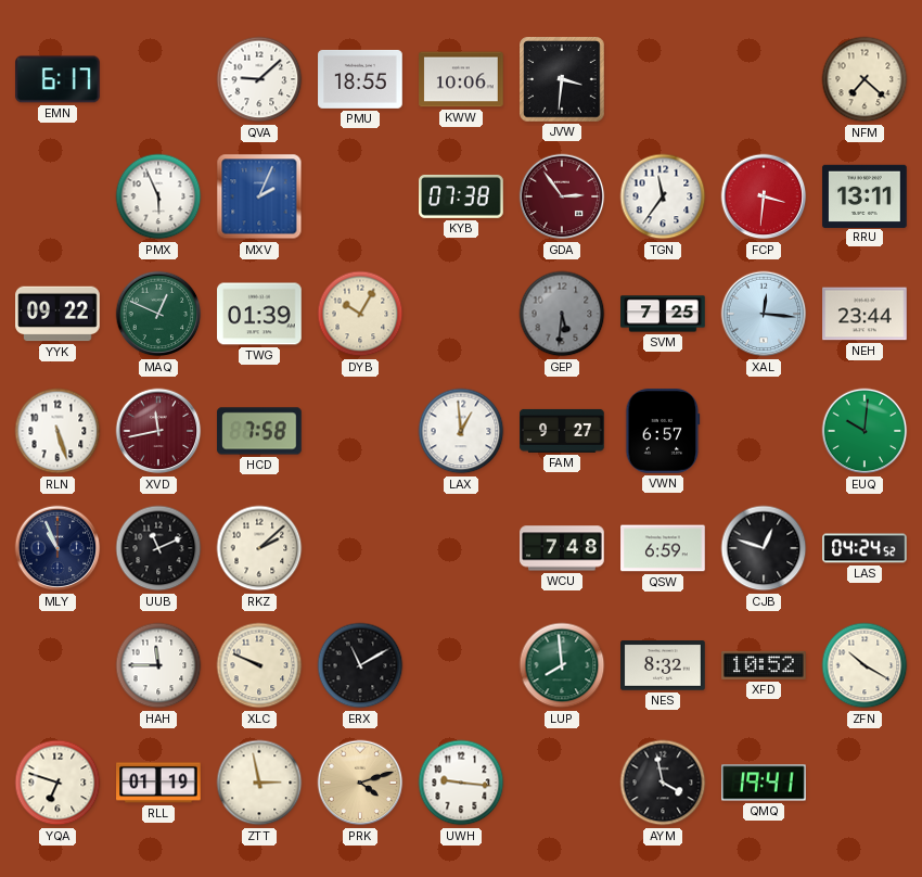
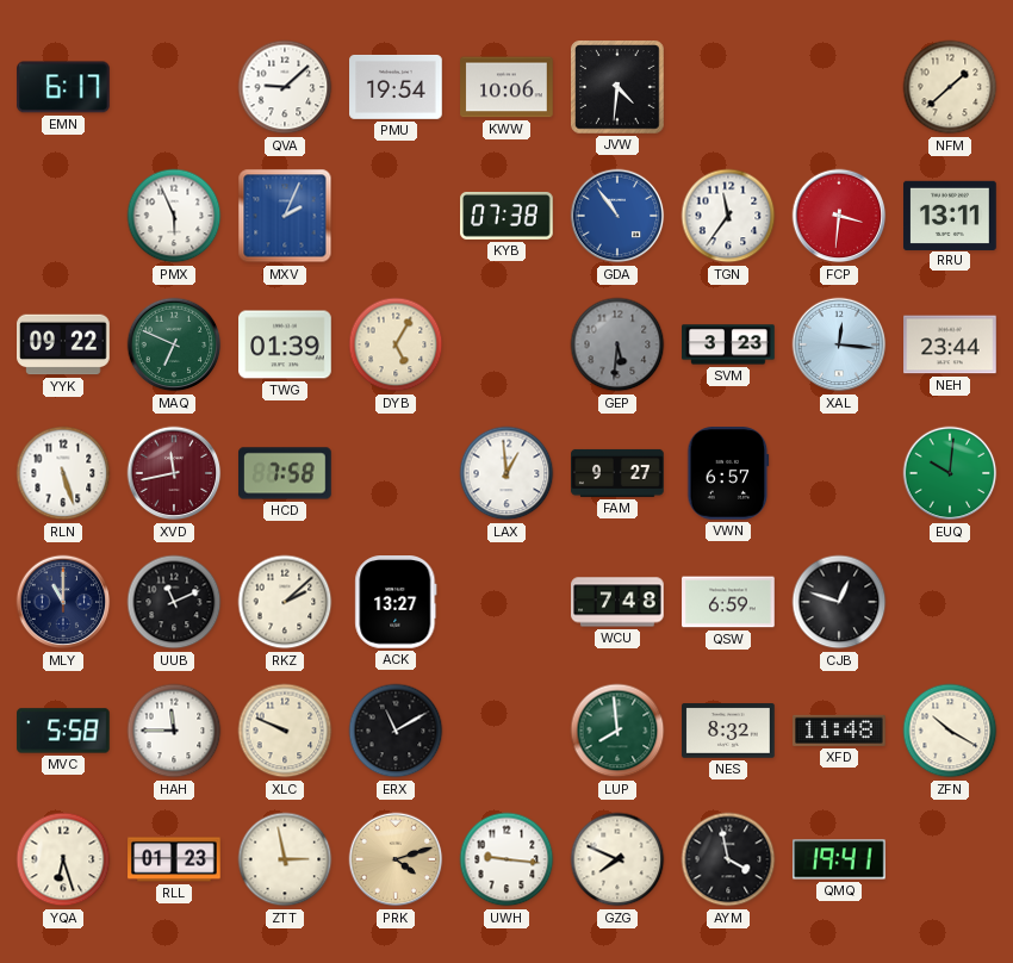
PMU: 18:55 -> 19:54
JVW: 3:31 -> 4:31
NFM: 7:22 -> 1:38
GDA: 2:54 -> 10:54
GDA dial: burgundy -> blue
MAQ: 12:49 -> 6:49
DYB: 10:05 -> 5:05
SVM: 7:25 -> 3:23
MLY: 10:56 -> 11:00
ACK: none -> 13:27
LAS: 04:24 -> none
MVC: none -> 5:58
XFD: 10:52 -> 11:48
YQA: 6:48 -> 6:27
RLL: 01:19 -> 01:23
GZG: none -> 7:49
